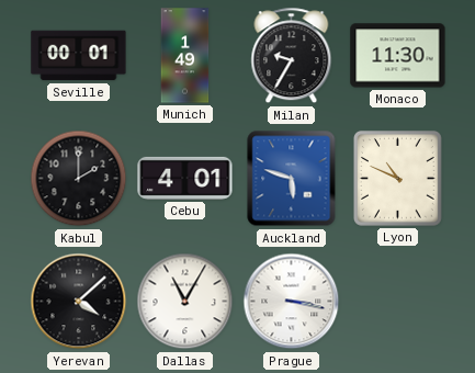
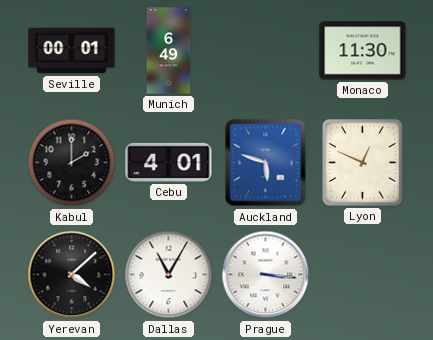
Munich: 1:49 -> 6:49
Milan: 9:35 -> none
Lyon: 10:49 -> 12:49
Prague: 3:17 -> 3:16
